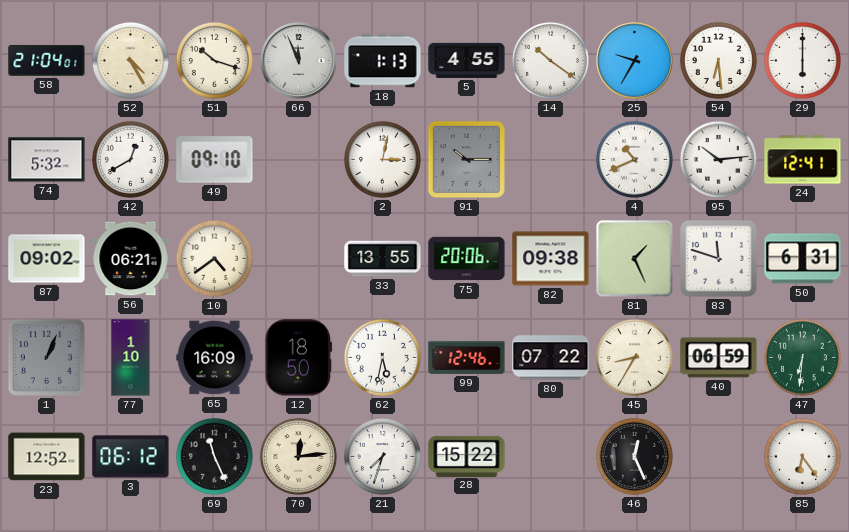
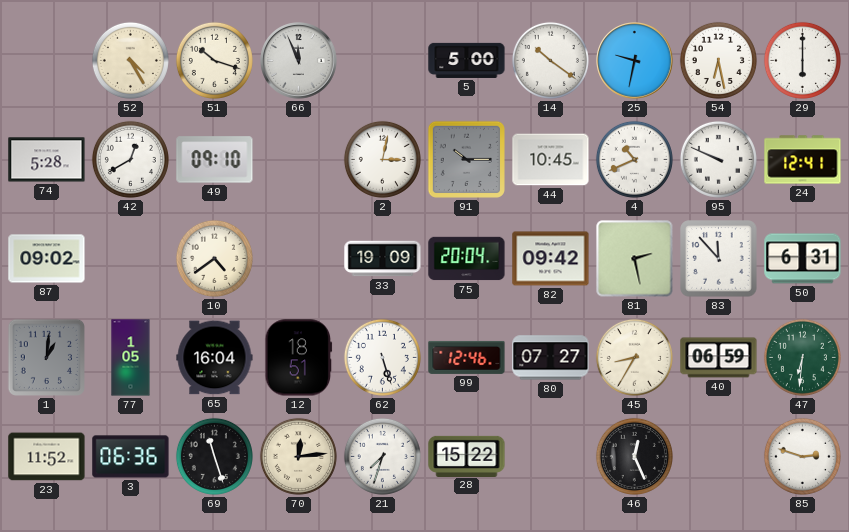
58: 21:04 -> none
18: 1:13 -> none
5: 4:55 -> 5:00
25: 9:35 -> 9:32
54: 6:29 -> 6:28
74: 5:32 -> 5:28
44: none -> 10:45
95: 10:14 -> 9:49
56: 06:21 -> none
33: 13:55 -> 19:09
75: 20:06 -> 20:04
82: 09:38 -> 09:42
81: 1:26 -> 2:28
83: 11:48 -> 11:53
1: 1:04 -> 1:01
77: 1:10 -> 1:05
65: 16:09 -> 16:04
12: 18:50 -> 18:51
62: 5:32 -> 5:27
80: 07:22 -> 07:27
23: 12:52 -> 11:52
3: 06:12 -> 06:36
69: 11:26 -> 11:27
85: 6:24 -> 2:48
